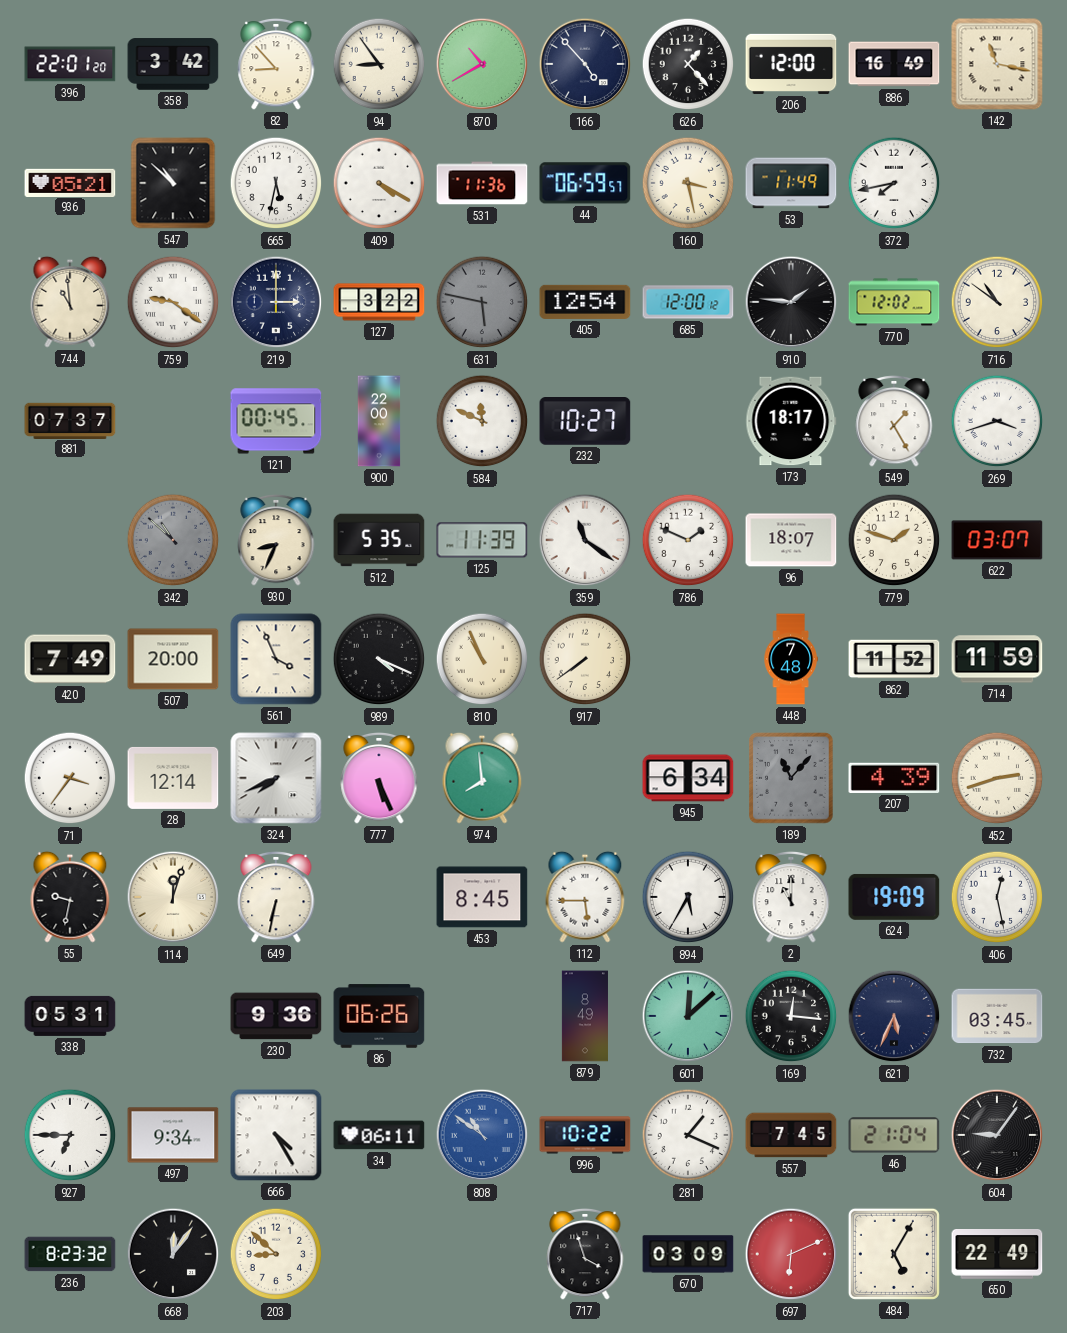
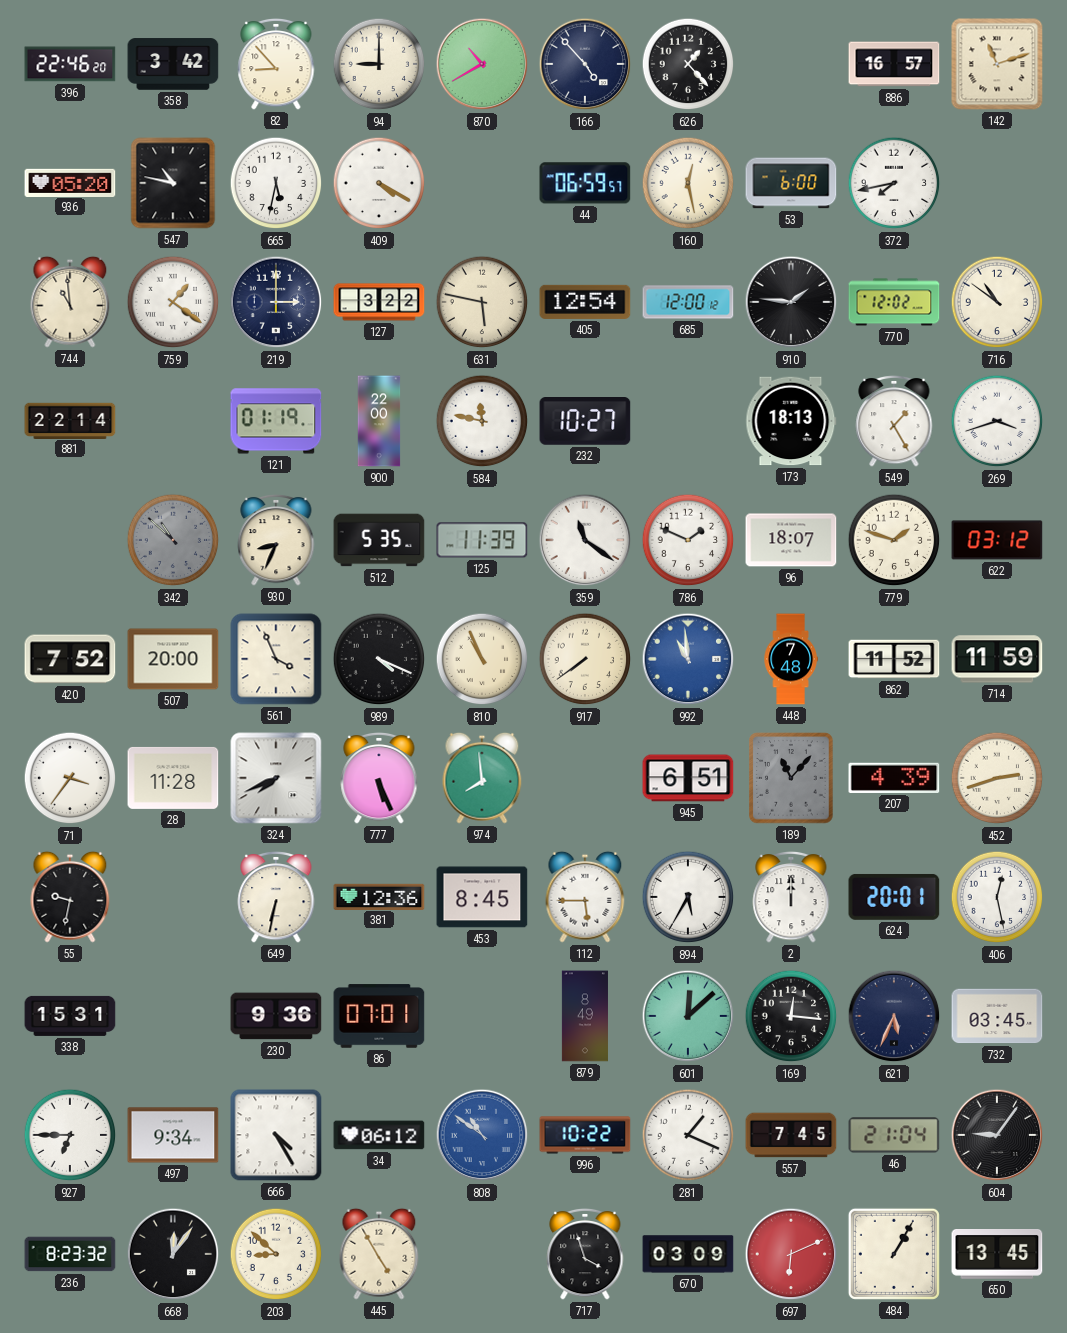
396: 22:01 -> 22:46
94: 8:54 -> 9:00
206: 12:00 -> none
886: 16:49 -> 16:57
142: 11:17 -> 11:12
936: 05:21 -> 05:20
547: 10:52 -> 10:47
531: 11:36 -> none
160: 3:28 -> 12:28
53: 11:49 -> 6:00
759: 9:21 -> 1:21
631 dial: grey -> cream
881: 07:37 -> 22:14
121: 00:45 -> 01:19
584: 11:49 -> 11:47
173: 18:17 -> 18:13
622: 03:07 -> 03:12
420: 7:49 -> 7:52
992: none -> 10:59
28: 12:14 -> 11:28
945: 6:34 -> 6:51
114: 12:03 -> none
381: none -> 12:36
2: 11:00 -> 12:00
624: 19:09 -> 20:01
338: 05:31 -> 15:31
86: 06:26 -> 07:01
34: 06:11 -> 06:12
445: none -> 4:55
484: 5:05 -> 1:05
650: 22:49 -> 13:45
